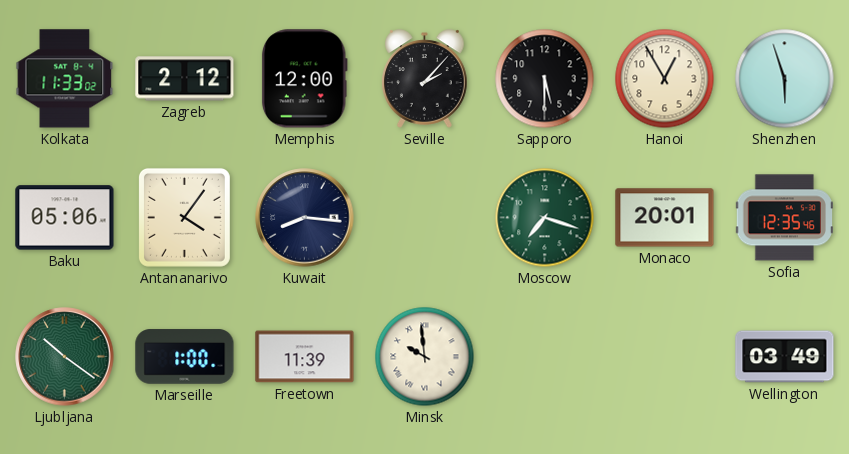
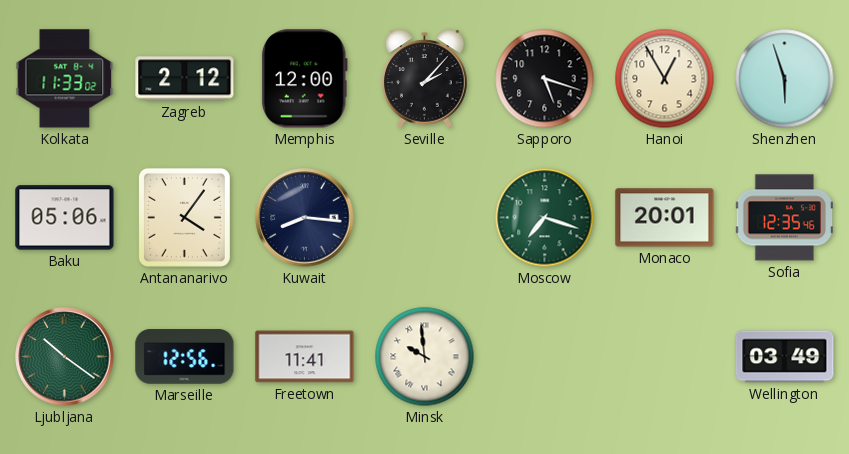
Sapporo: 5:30 -> 5:18
Marseille: 1:00 -> 12:56
Freetown: 11:39 -> 11:41
